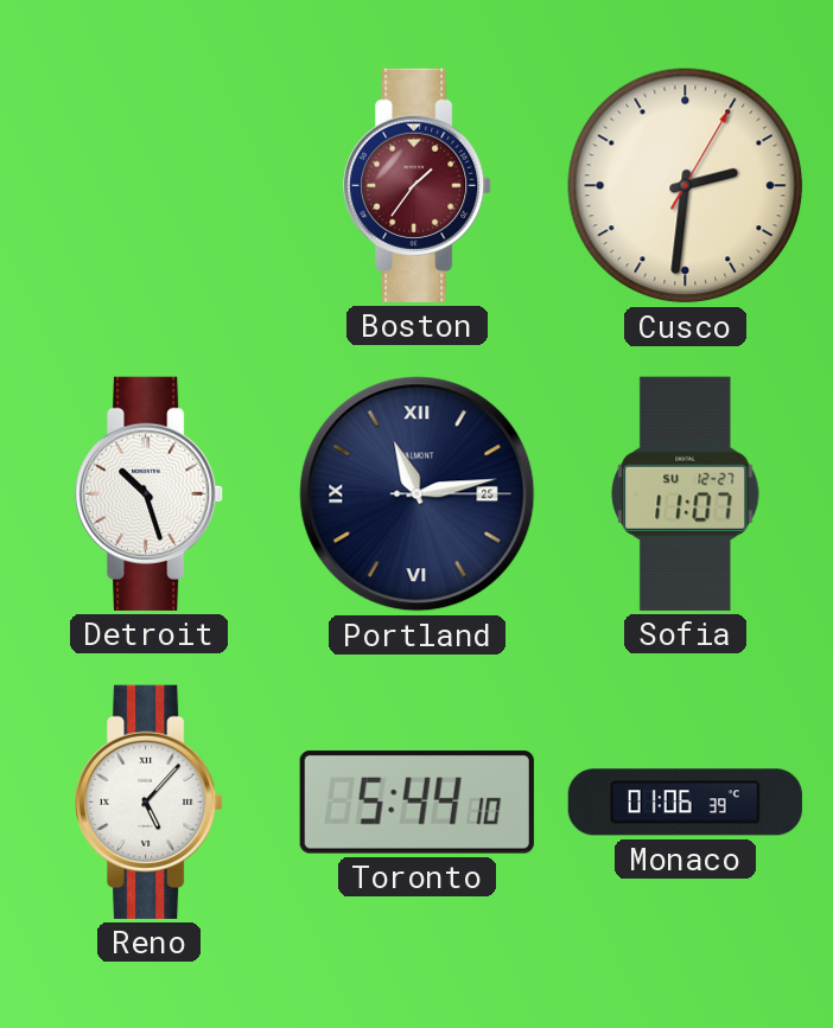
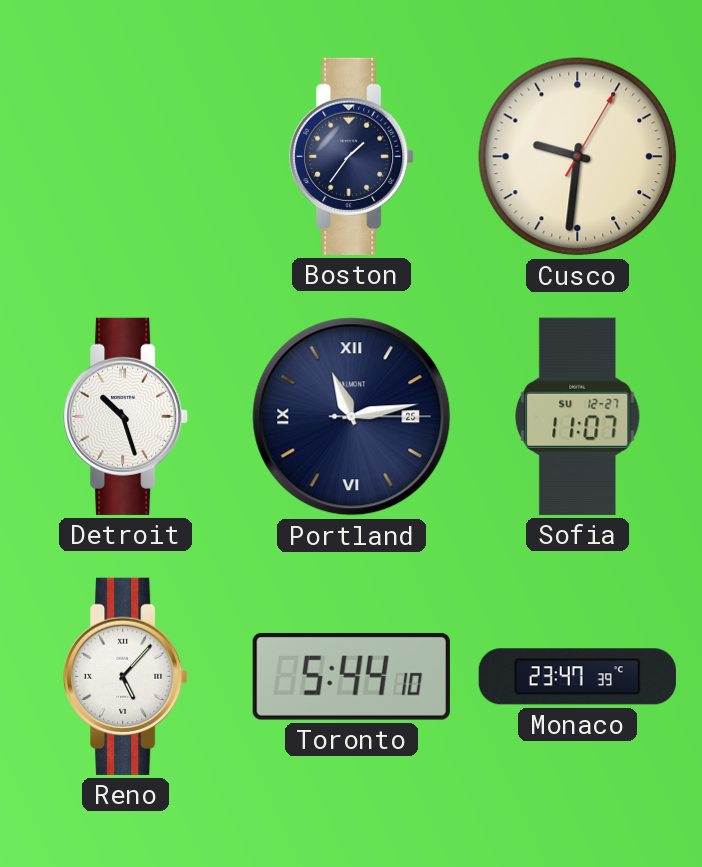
Boston dial: burgundy -> navy
Cusco: 2:31 -> 9:31
Monaco: 01:06 -> 23:47
